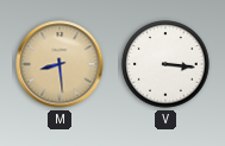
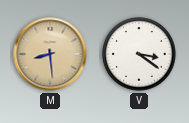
V: 3:16 -> 3:21
